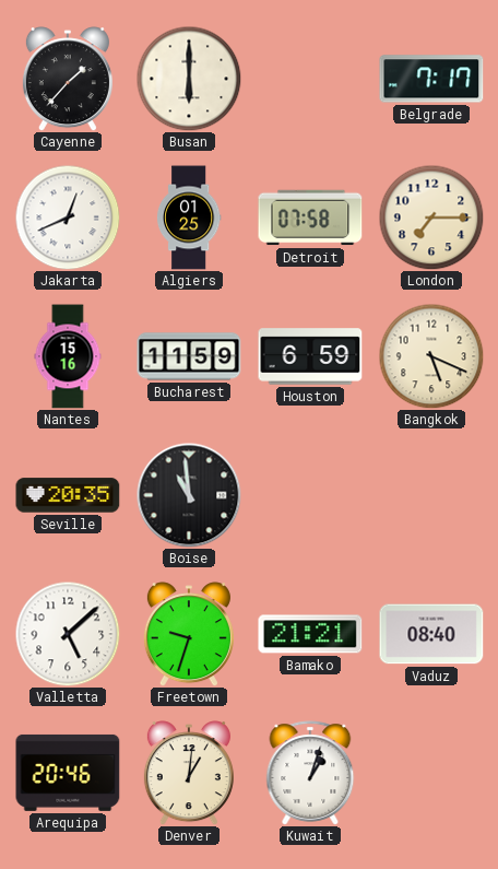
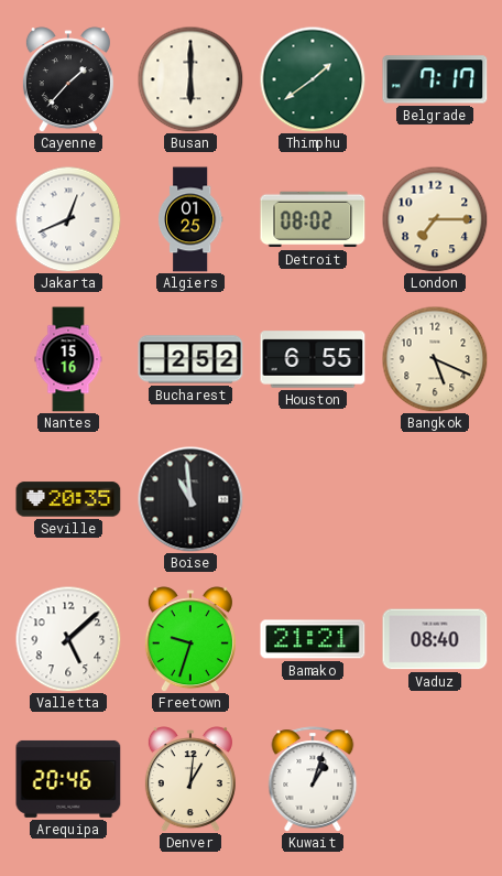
Thimphu: none -> 1:39
Detroit: 07:58 -> 08:02
Bucharest: 11:59 -> 2:52
Houston: 6:59 -> 6:55
